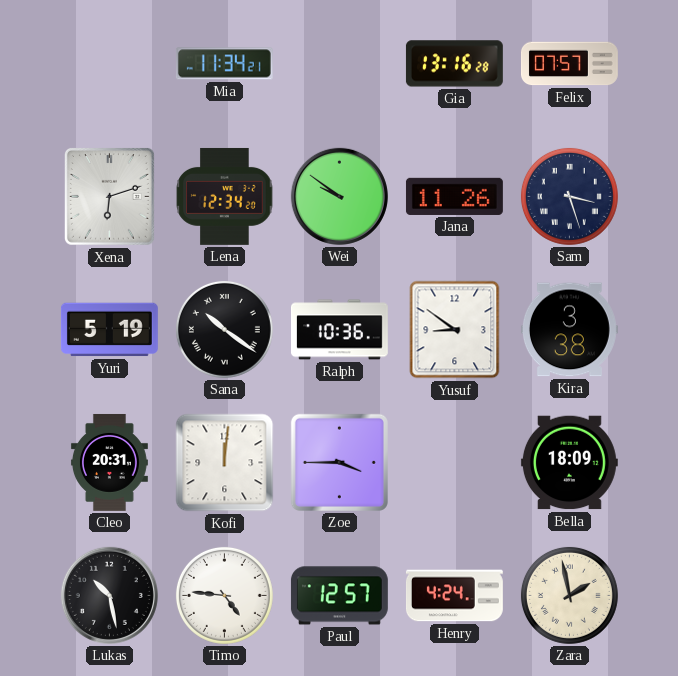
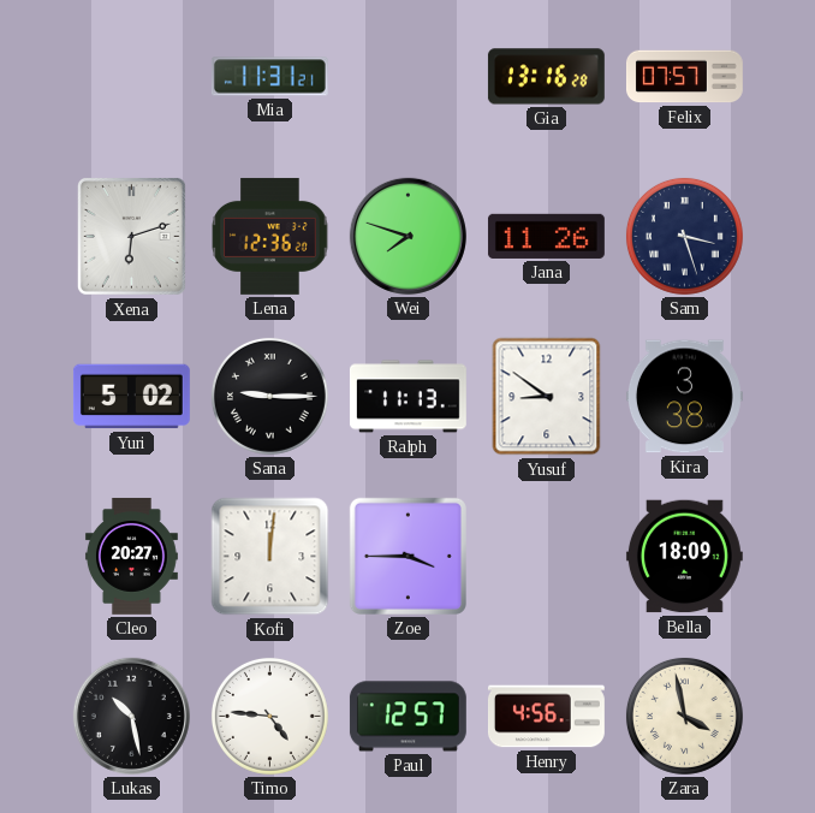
Mia: 11:34 -> 11:31
Lena: 12:34 -> 12:36
Wei: 9:51 -> 7:48
Yuri: 5:19 -> 5:02
Sana: 10:21 -> 9:15
Ralph: 10:36 -> 11:13
Cleo: 20:31 -> 20:27
Henry: 4:24 -> 4:56
Zara: 1:58 -> 3:58
